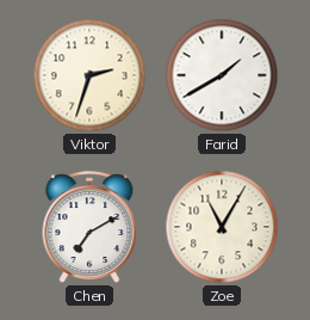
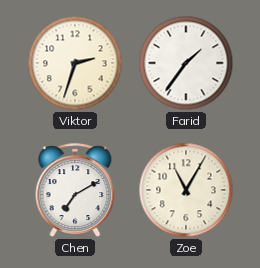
Farid: 1:40 -> 1:36
